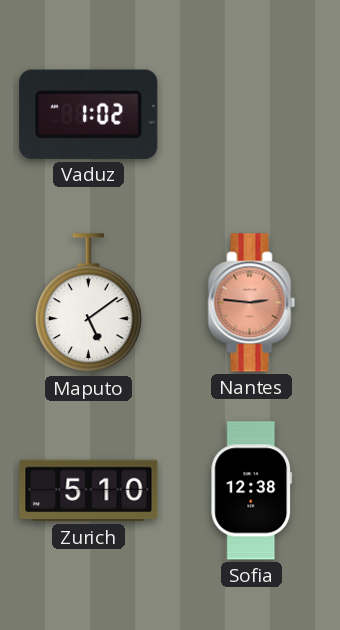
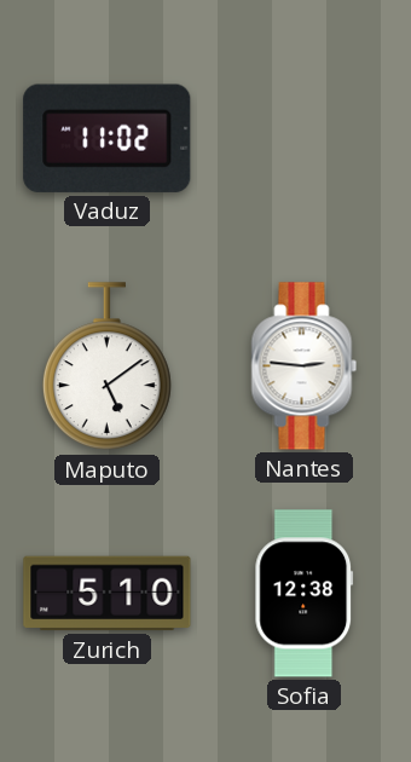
Vaduz: 1:02 -> 11:02
Nantes dial: salmon -> white
